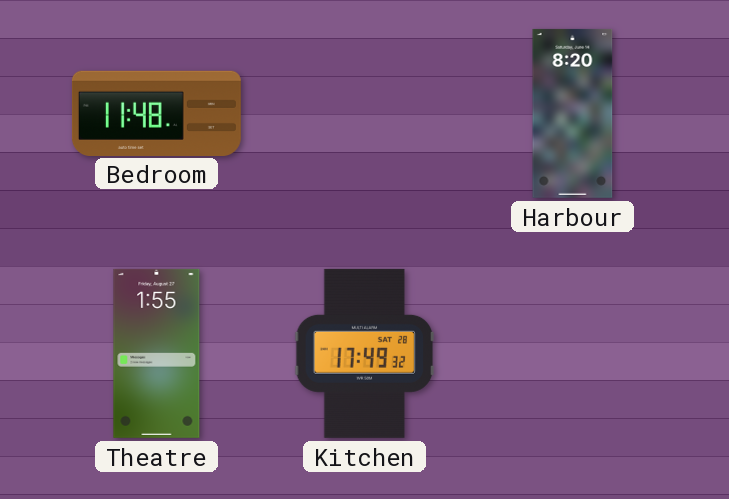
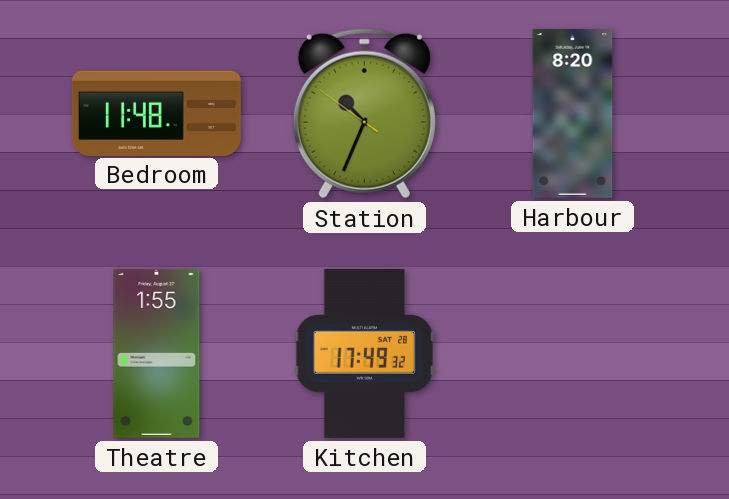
Station: none -> 10:33
